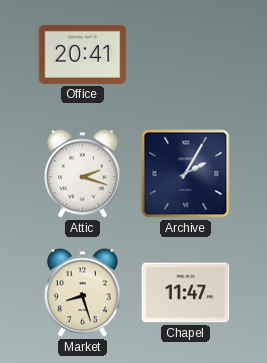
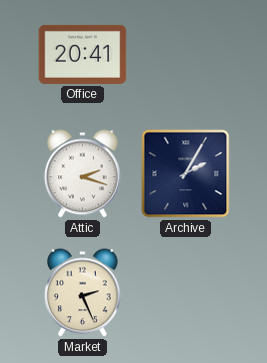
Market: 8:27 -> 2:26
Chapel: 11:47 -> none
